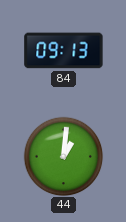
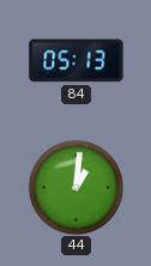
84: 09:13 -> 05:13
